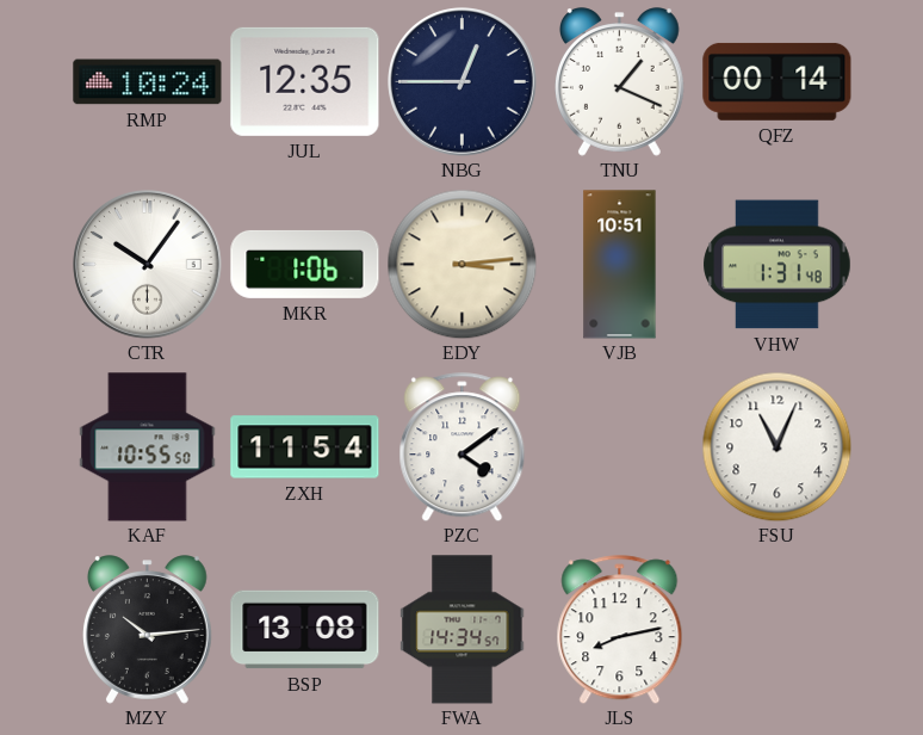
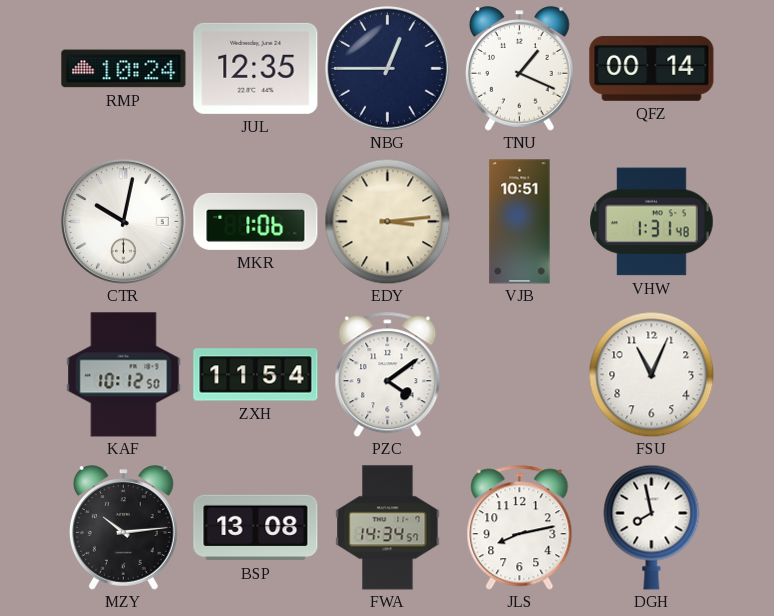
CTR: 10:06 -> 10:02
KAF: 10:55 -> 10:12
DGH: none -> 7:58
